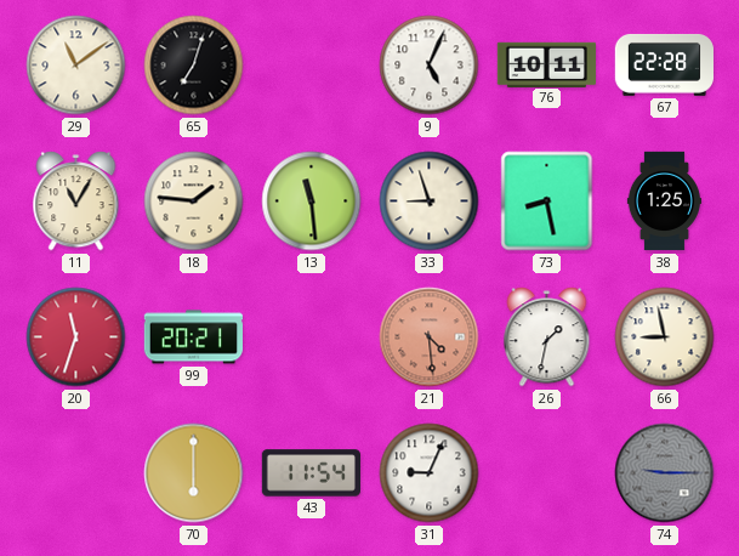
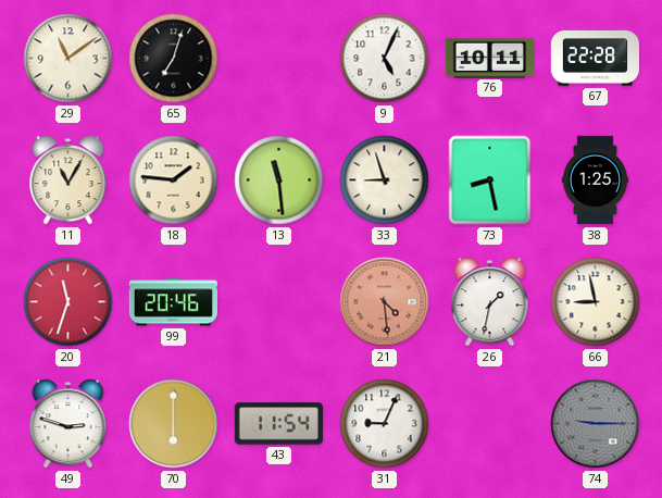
99: 20:21 -> 20:46
49: none -> 2:48
